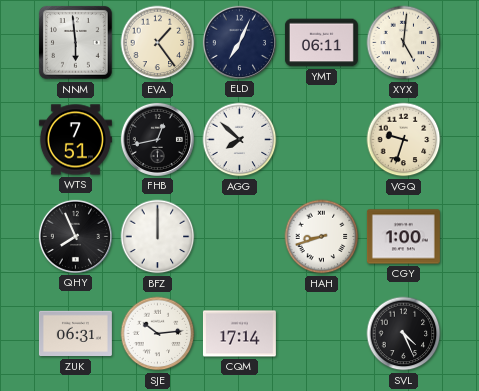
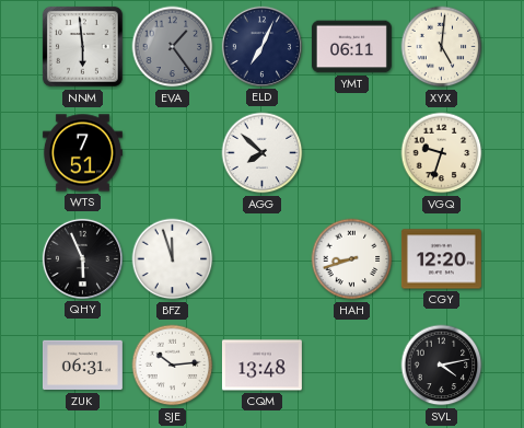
EVA dial: cream -> grey
FHB: 12:43 -> none
QHY: 7:56 -> 5:56
BFZ: 12:00 -> 11:57
CGY: 1:00 -> 12:20
CQM: 17:14 -> 13:48
SVL: 4:26 -> 4:13
